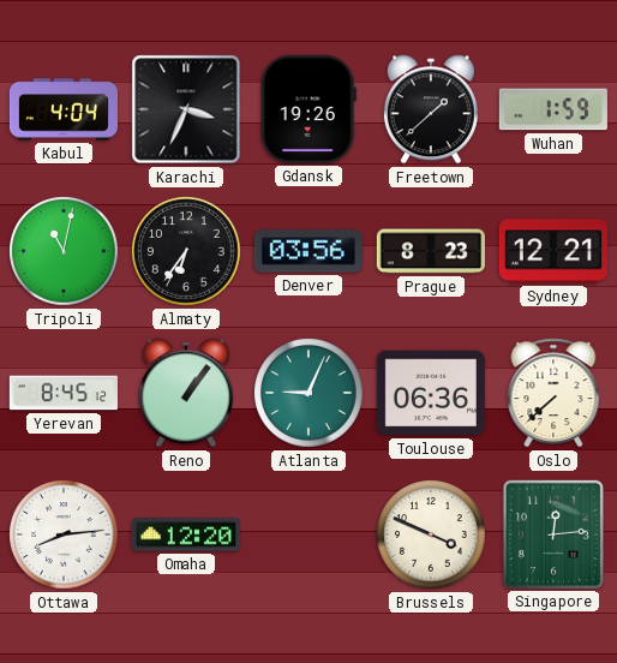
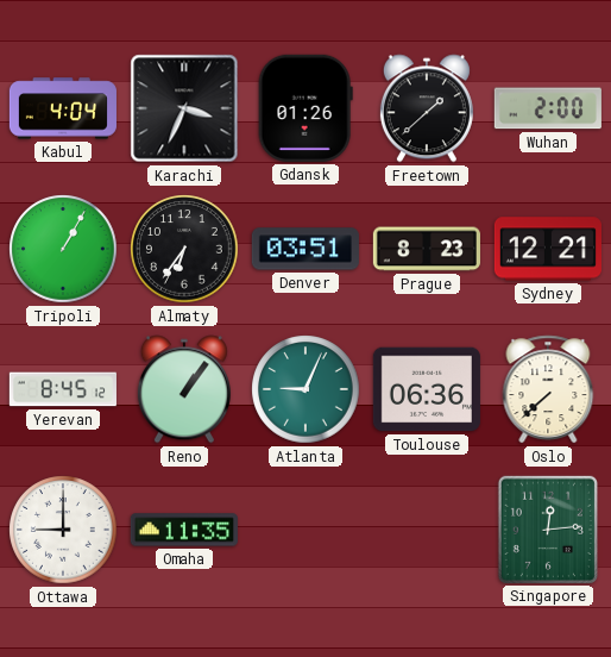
Gdansk: 19:26 -> 01:26
Wuhan: 1:59 -> 2:00
Tripoli: 11:02 -> 1:05
Denver: 03:56 -> 03:51
Ottawa: 8:14 -> 9:00
Omaha: 12:20 -> 11:35
Brussels: 3:49 -> none
